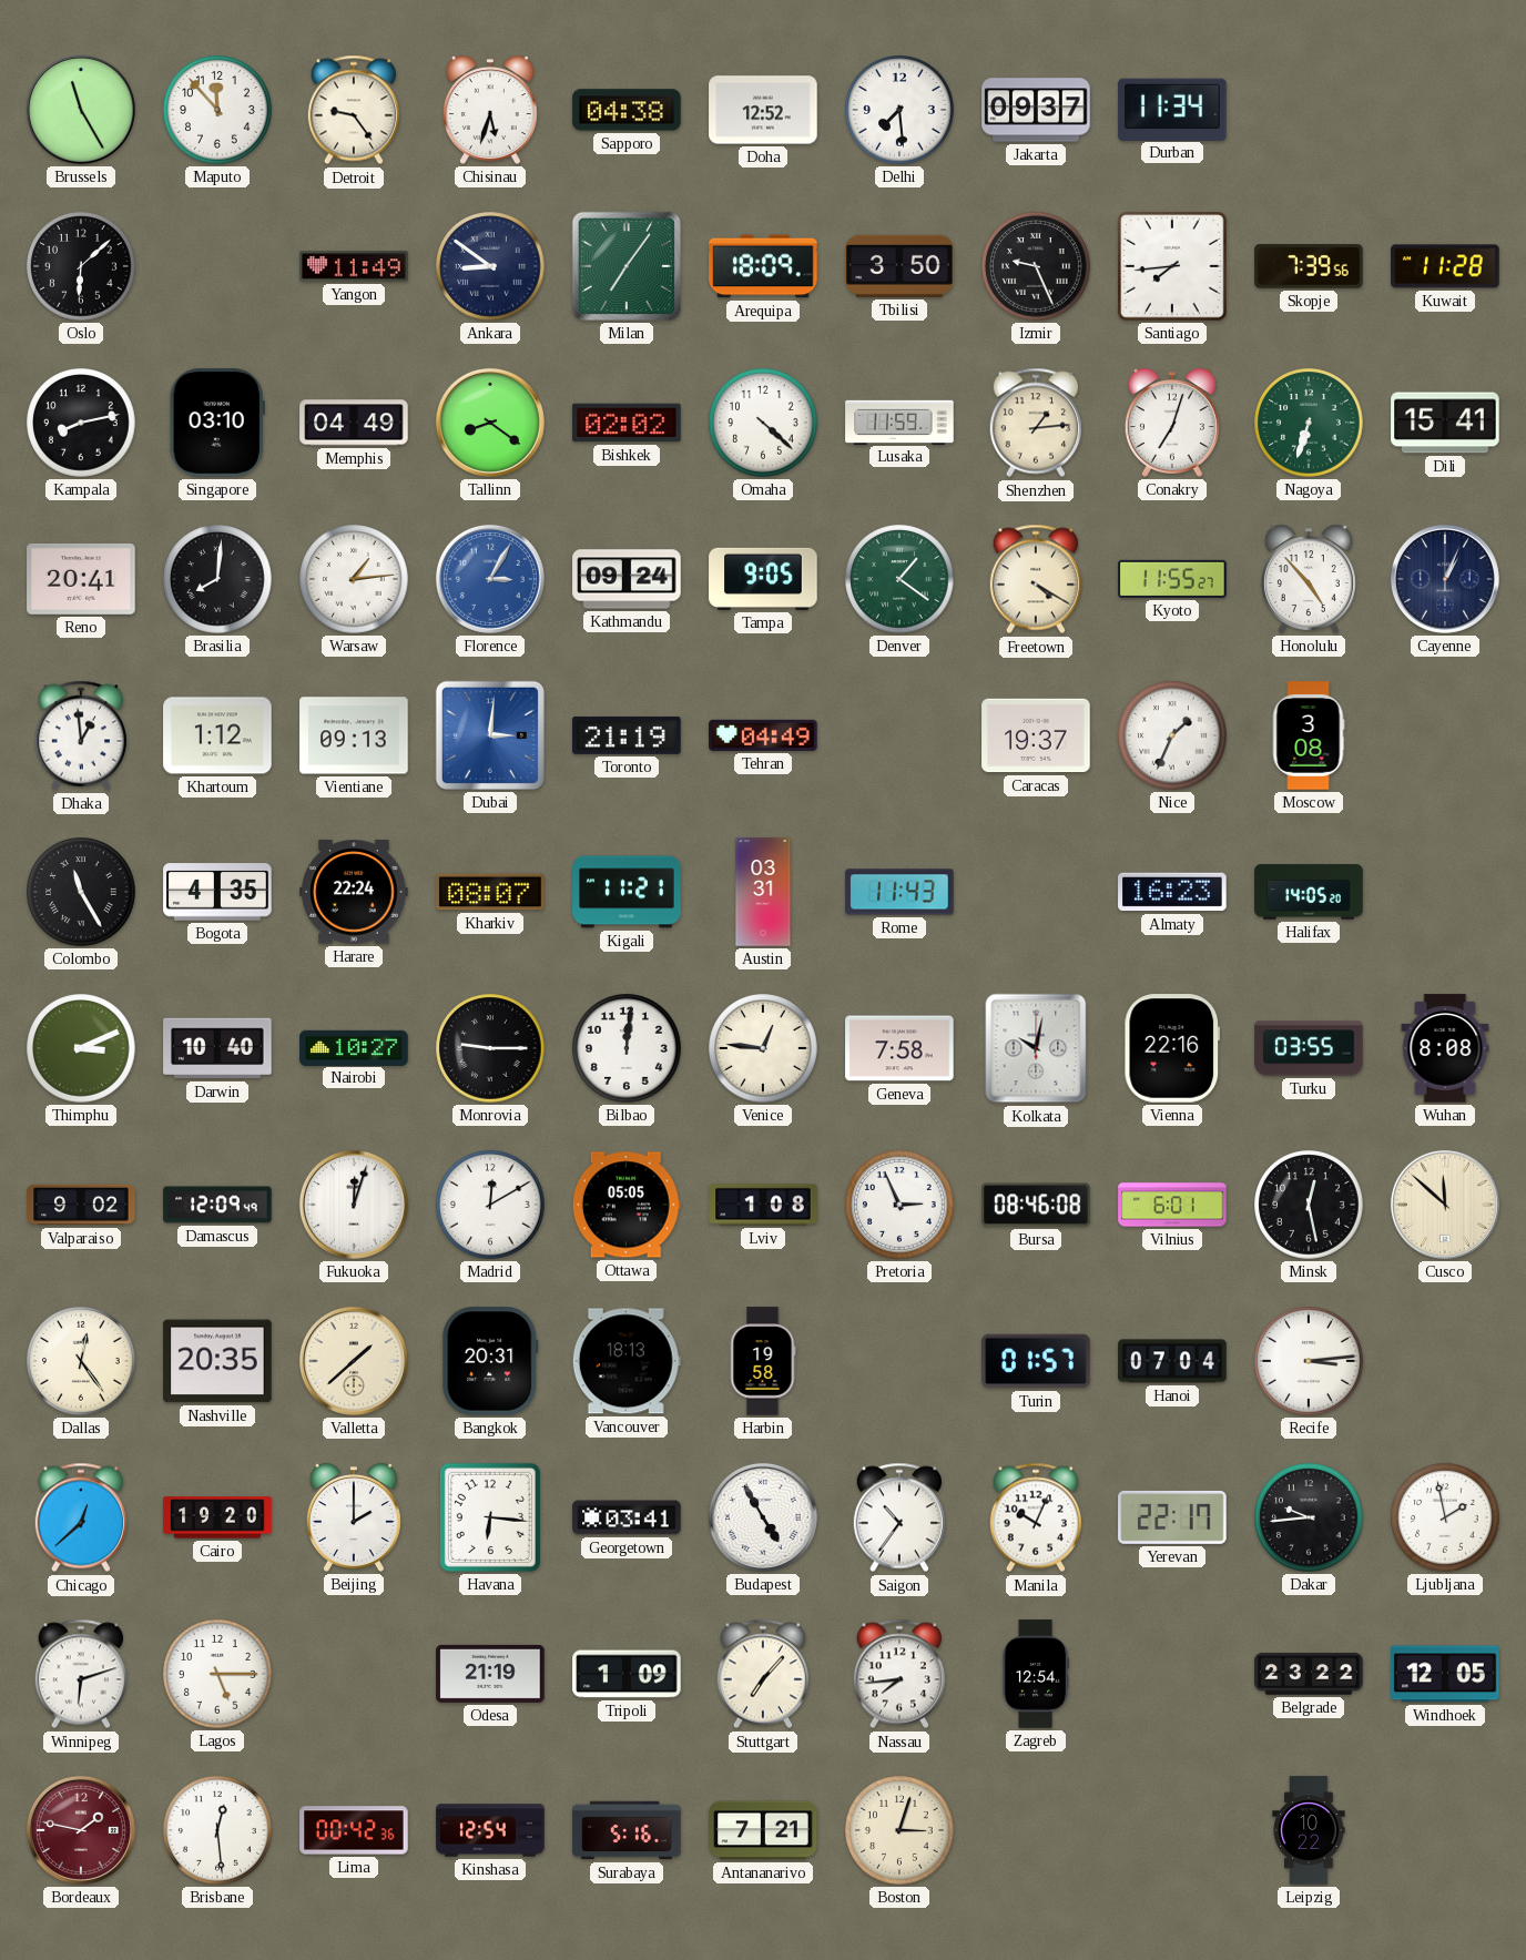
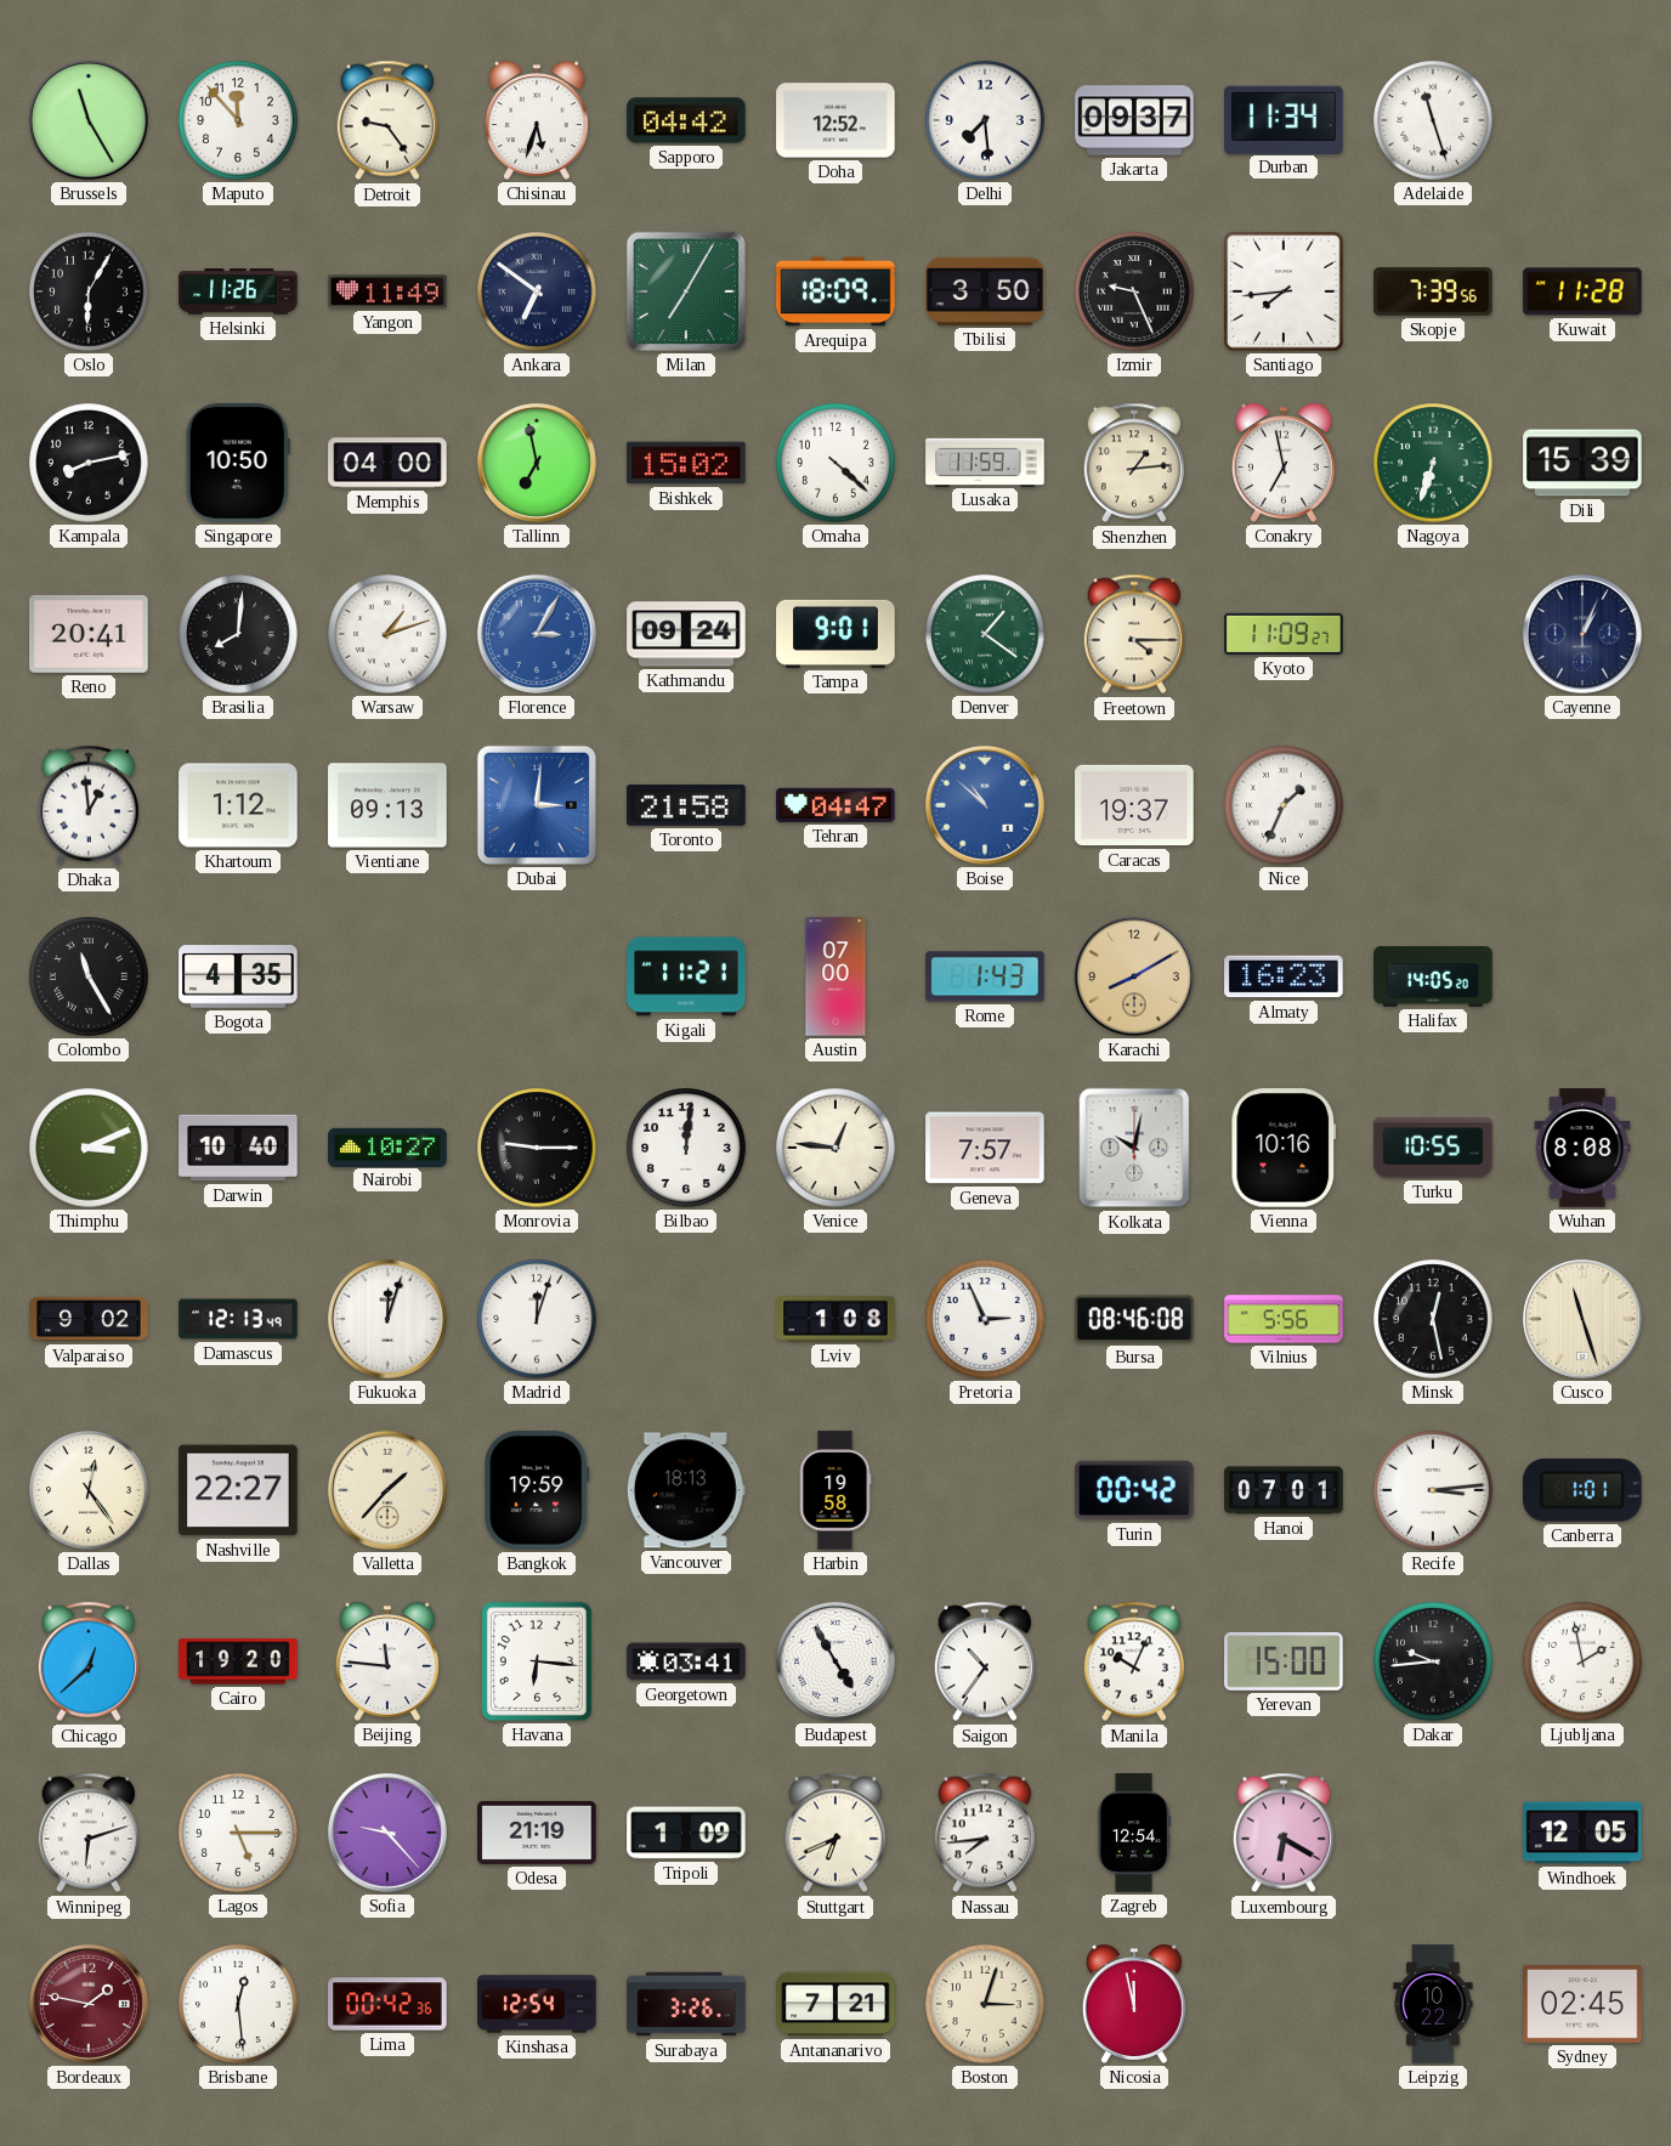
Sapporo: 04:38 -> 04:42
Adelaide: none -> 11:27
Oslo: 6:08 -> 6:05
Helsinki: none -> 11:26
Ankara: 8:51 -> 6:51
Milan: 7:06 -> 7:05
Singapore: 03:10 -> 10:50
Memphis: 04:49 -> 04:00
Tallinn: 8:21 -> 6:58
Bishkek: 02:02 -> 15:02
Conakry: 7:03 -> 6:58
Dili: 15:41 -> 15:39
Warsaw: 1:14 -> 1:12
Tampa: 9:05 -> 9:01
Freetown: 4:20 -> 4:15
Kyoto: 11:55 -> 11:09
Honolulu: 4:53 -> none
Toronto: 21:19 -> 21:58
Tehran: 04:49 -> 04:47
Boise: none -> 10:52
Moscow: 3:08 -> none
Harare: 22:24 -> none
Kharkiv: 08:07 -> none
Austin: 03:31 -> 07:00
Rome: 11:43 -> 1:43
Karachi: none -> 8:10
Geneva: 7:58 -> 7:57
Vienna: 22:16 -> 10:16
Turku: 03:55 -> 10:55
Damascus: 12:09 -> 12:13
Madrid: 12:10 -> 12:03
Ottawa: 05:05 -> none
Vilnius: 6:01 -> 5:56
Cusco: 11:52 -> 11:27
Nashville: 20:35 -> 22:27
Valletta: 1:38 -> 1:37
Bangkok: 20:31 -> 19:59
Turin: 01:57 -> 00:42
Hanoi: 07:04 -> 07:01
Canberra: none -> 1:01
Beijing: 2:00 -> 11:46
Yerevan: 22:17 -> 15:00
Sofia: none -> 9:23
Stuttgart: 7:07 -> 6:41
Luxembourg: none -> 6:20
Belgrade: 23:22 -> none
Surabaya: 5:16 -> 3:26
Nicosia: none -> 11:58
Sydney: none -> 02:45
